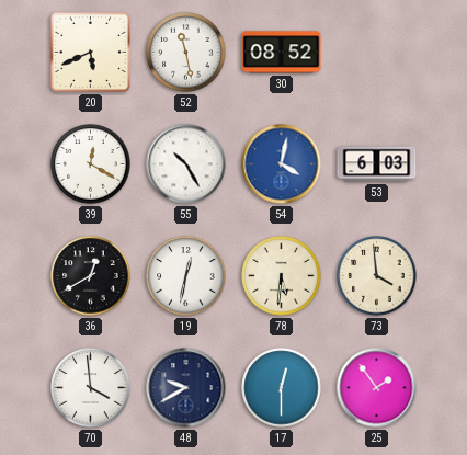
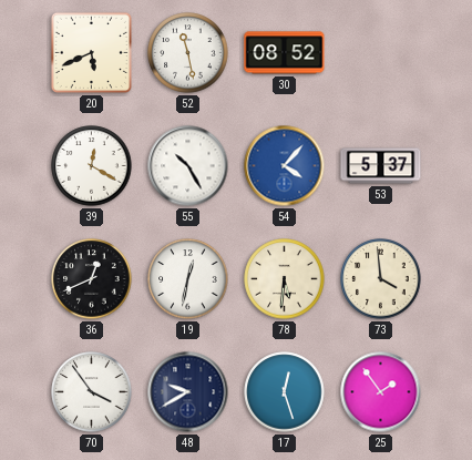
54: 4:02 -> 4:07
53: 6:03 -> 5:37
36: 12:40 -> 12:41
70: 3:59 -> 3:54
17: 12:30 -> 12:27
